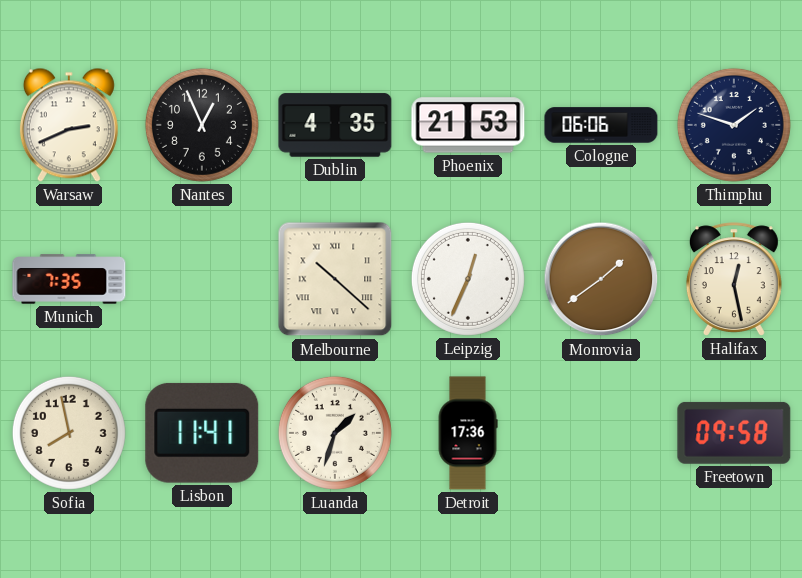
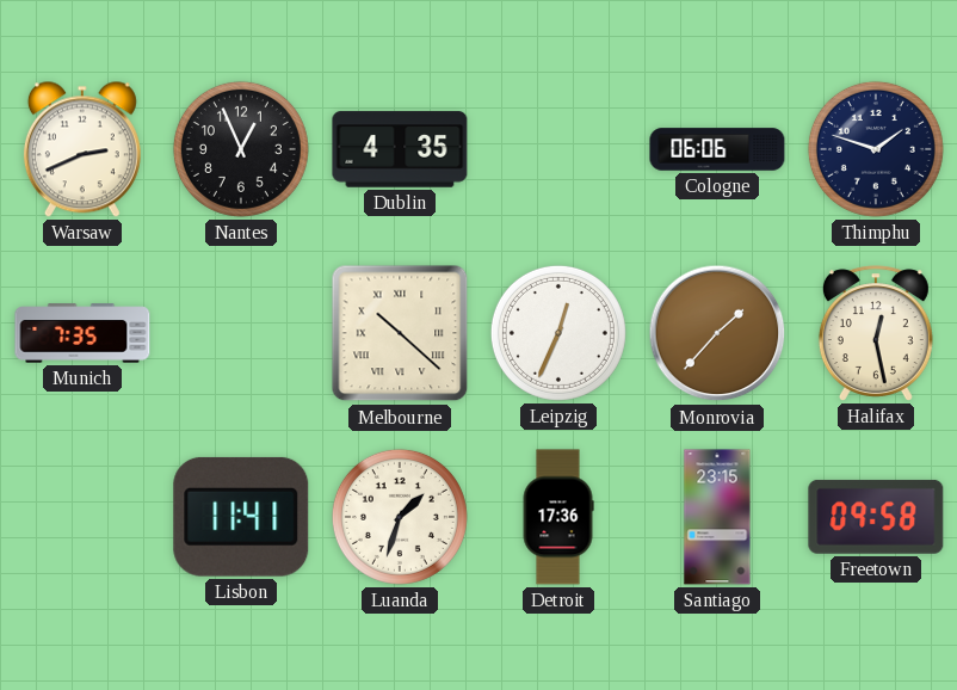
Phoenix: 21:53 -> none
Monrovia: 1:39 -> 1:37
Sofia: 7:58 -> none
Santiago: none -> 23:15
